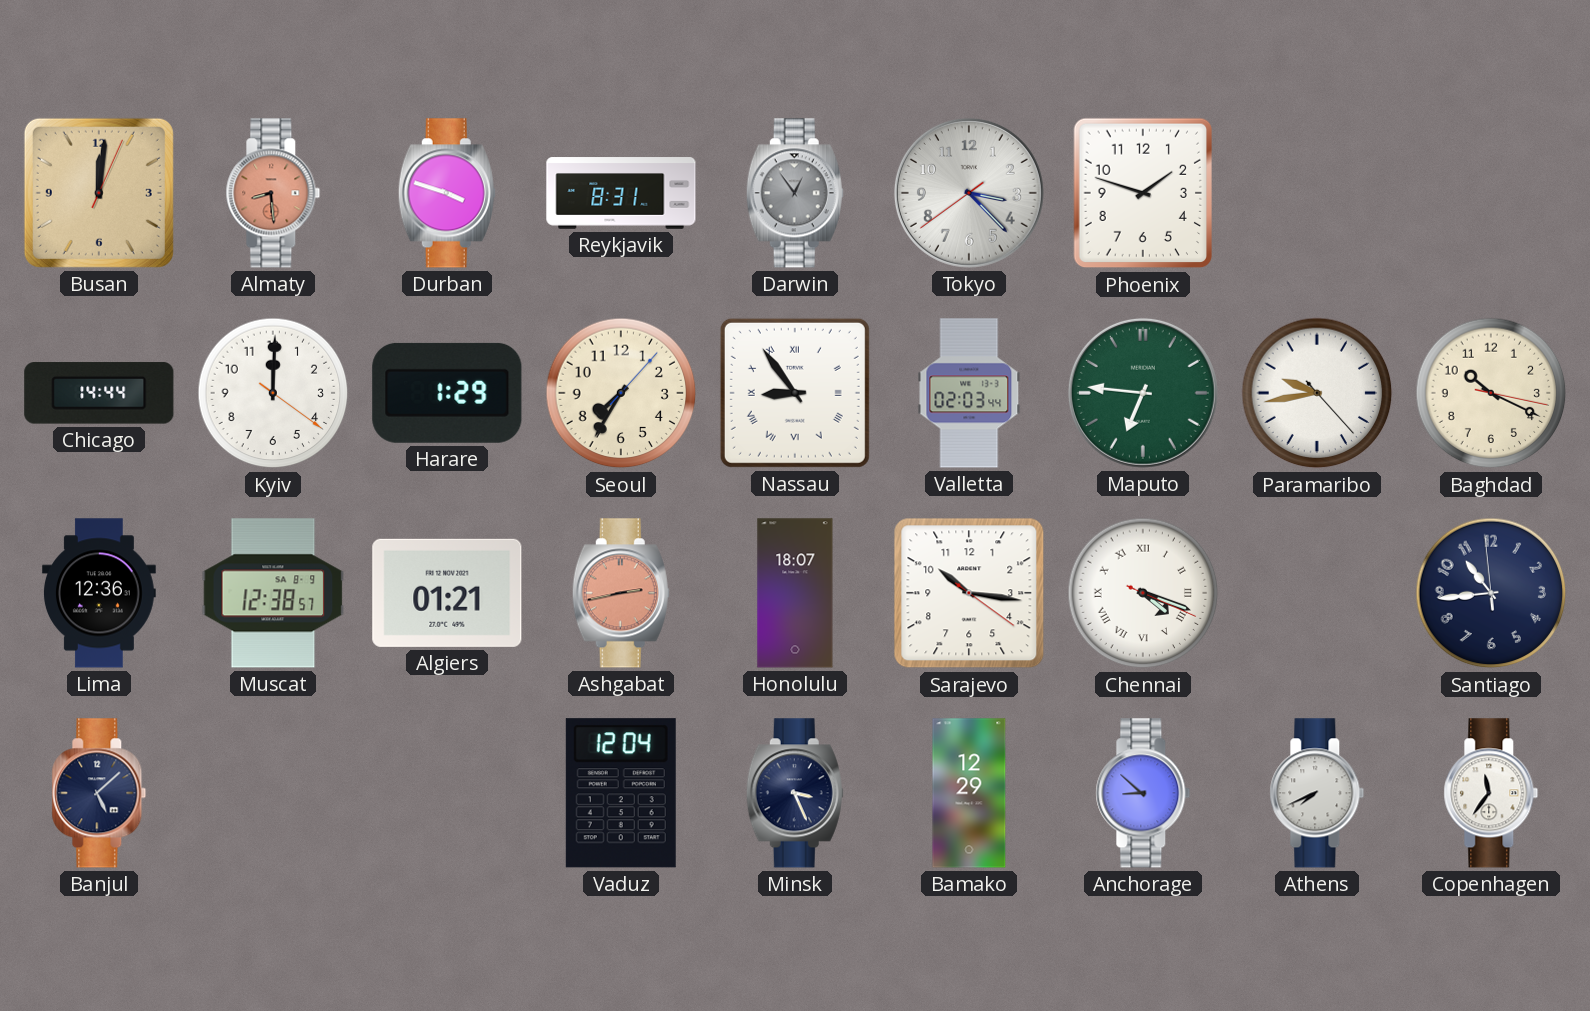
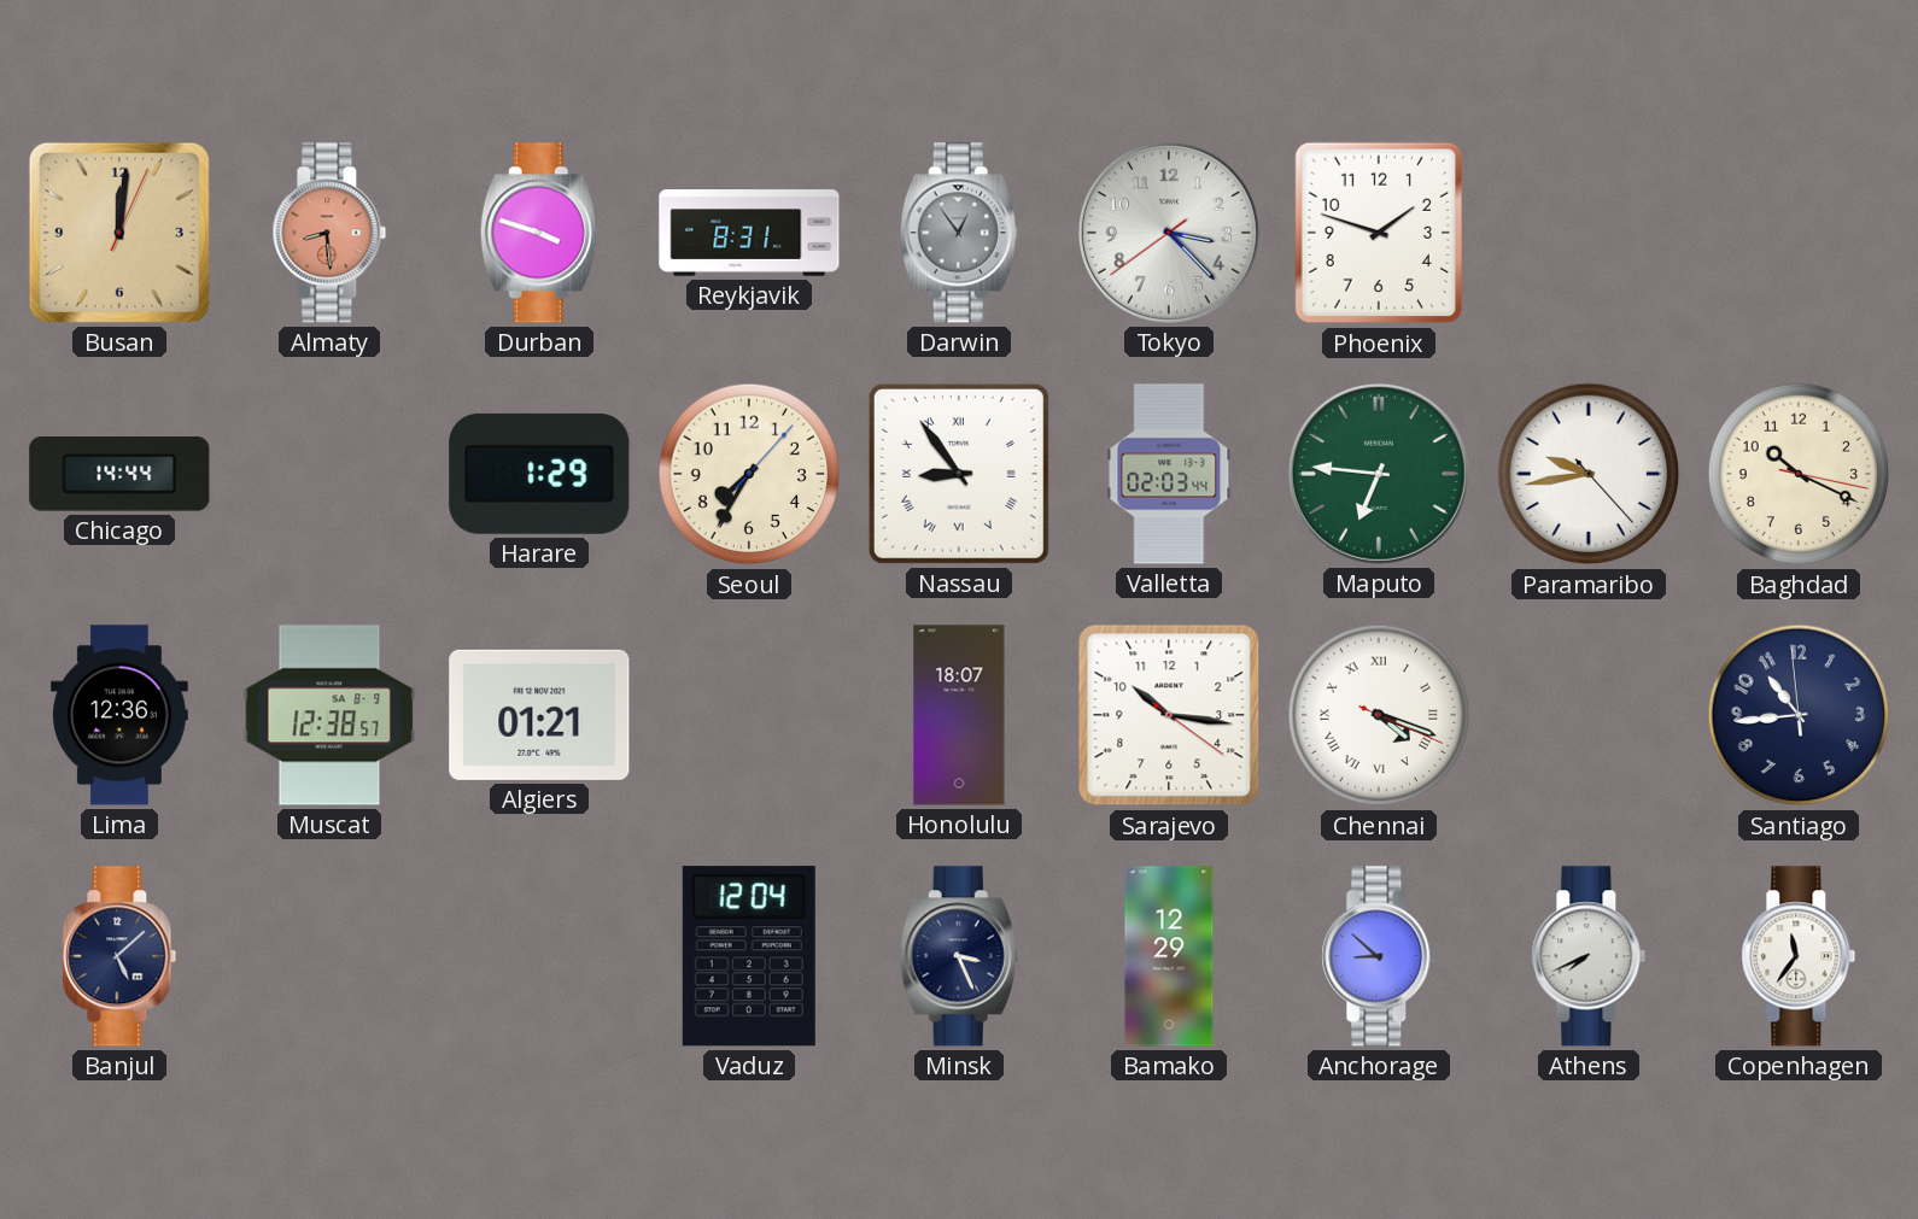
Kyiv: 12:00 -> none
Ashgabat: 2:43 -> none
